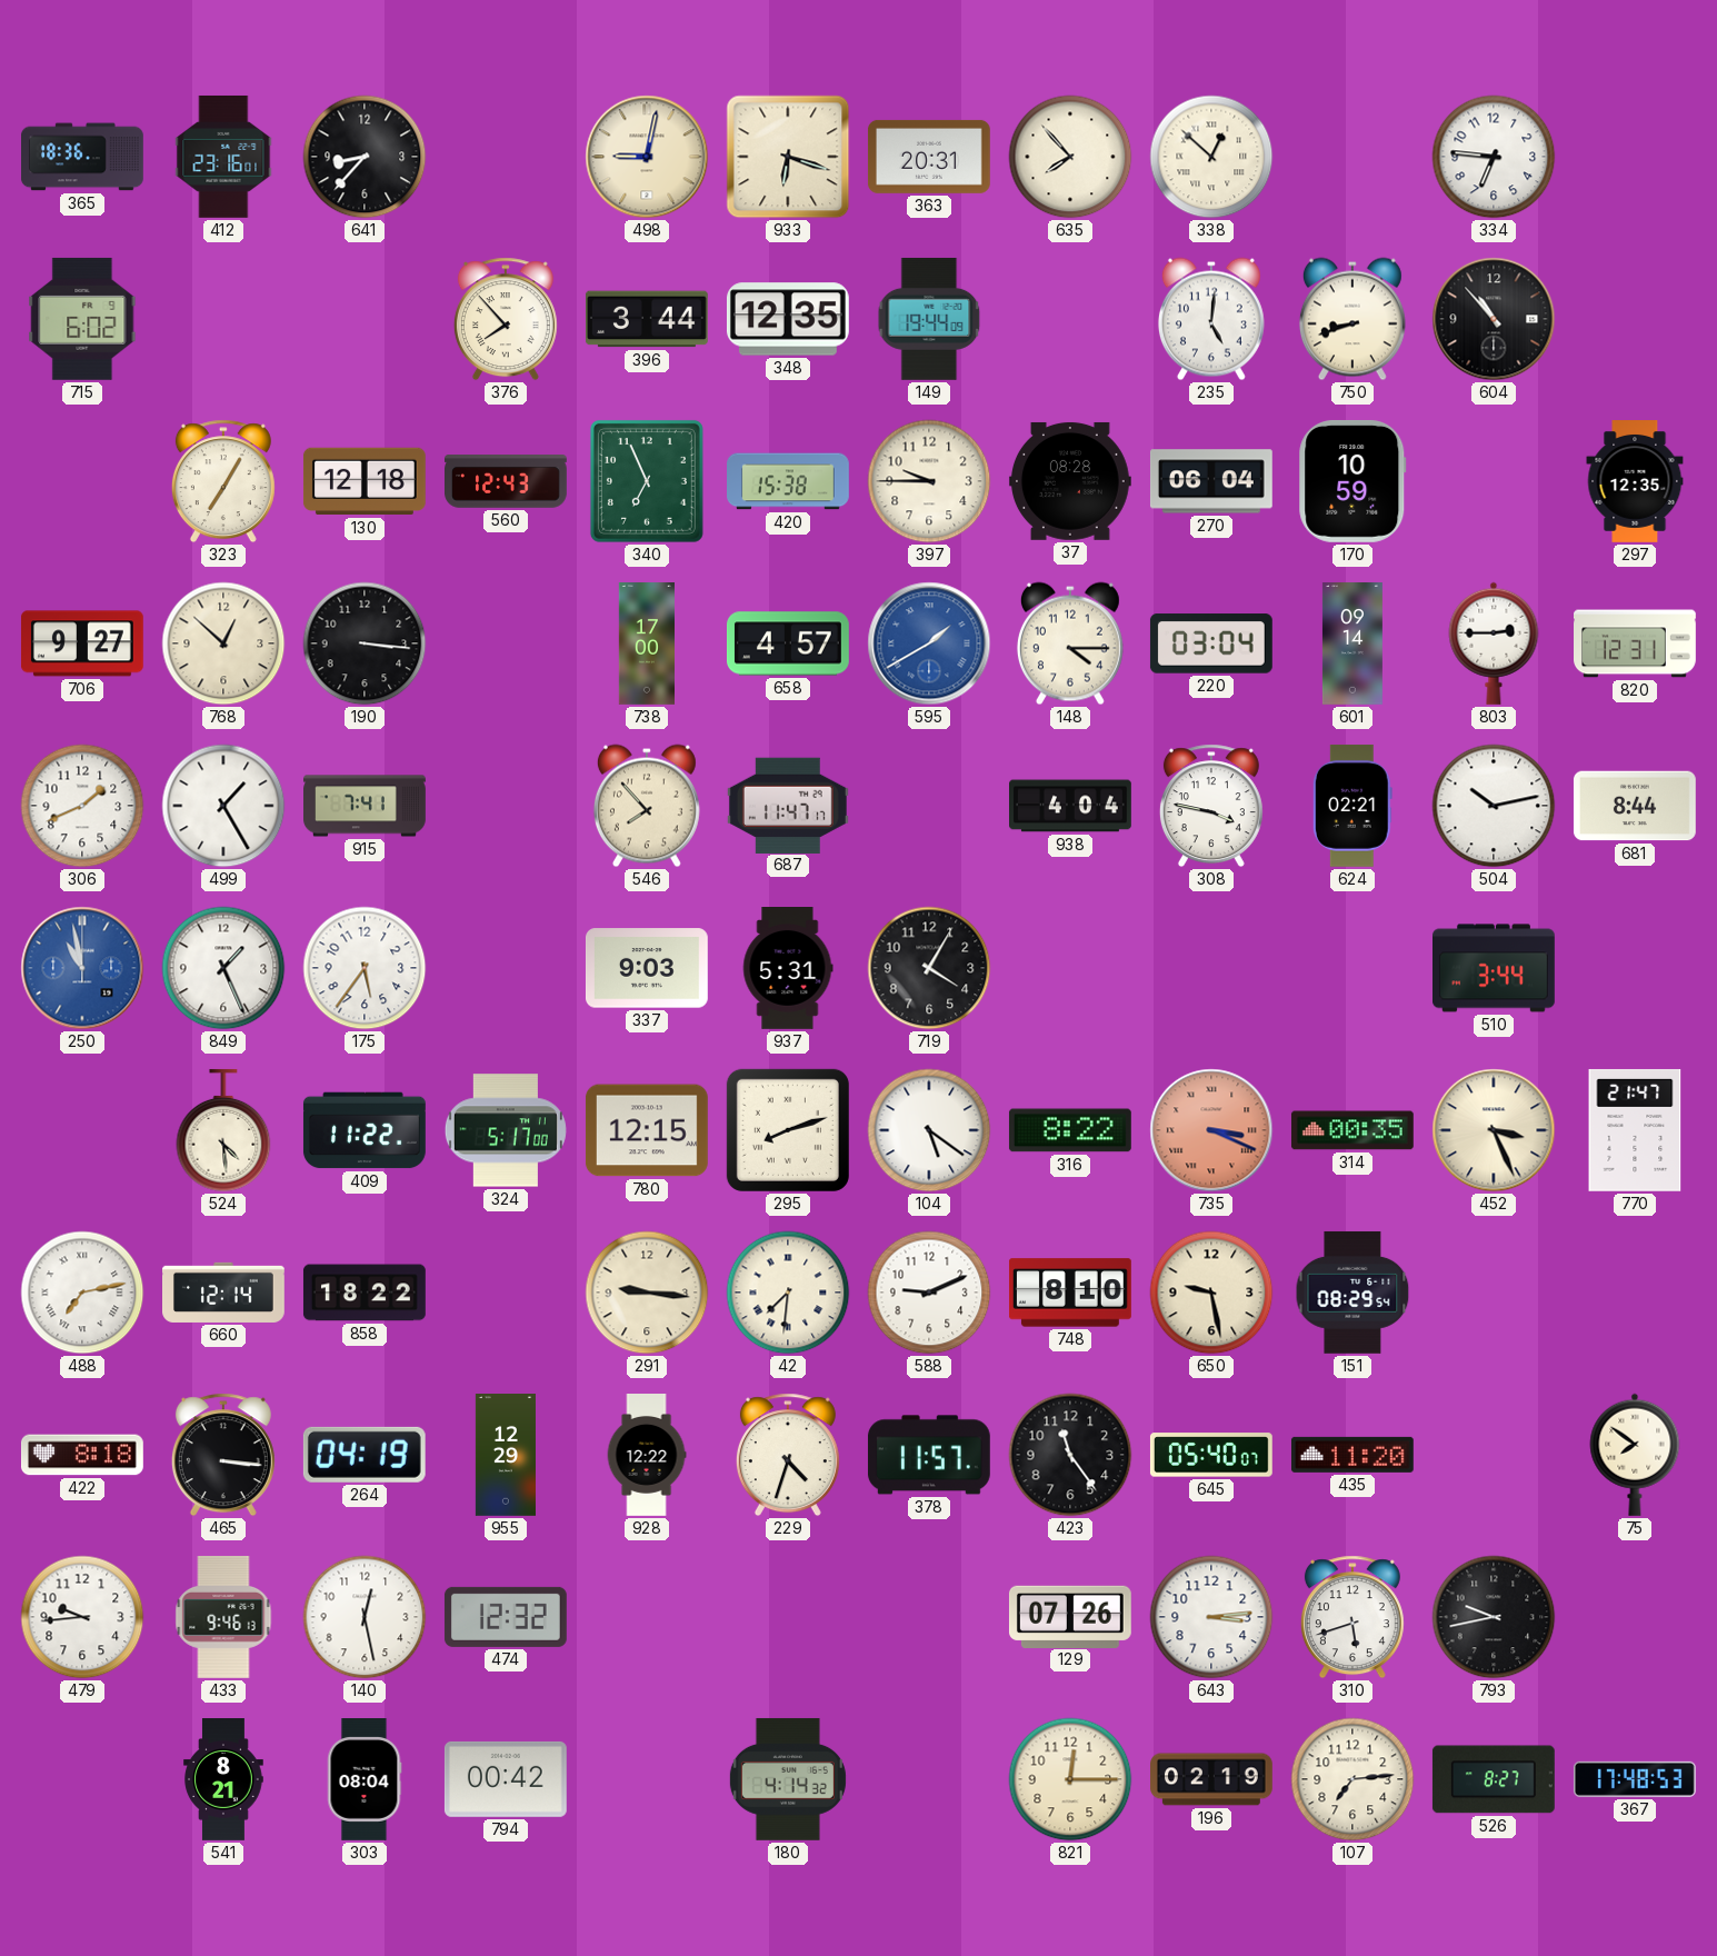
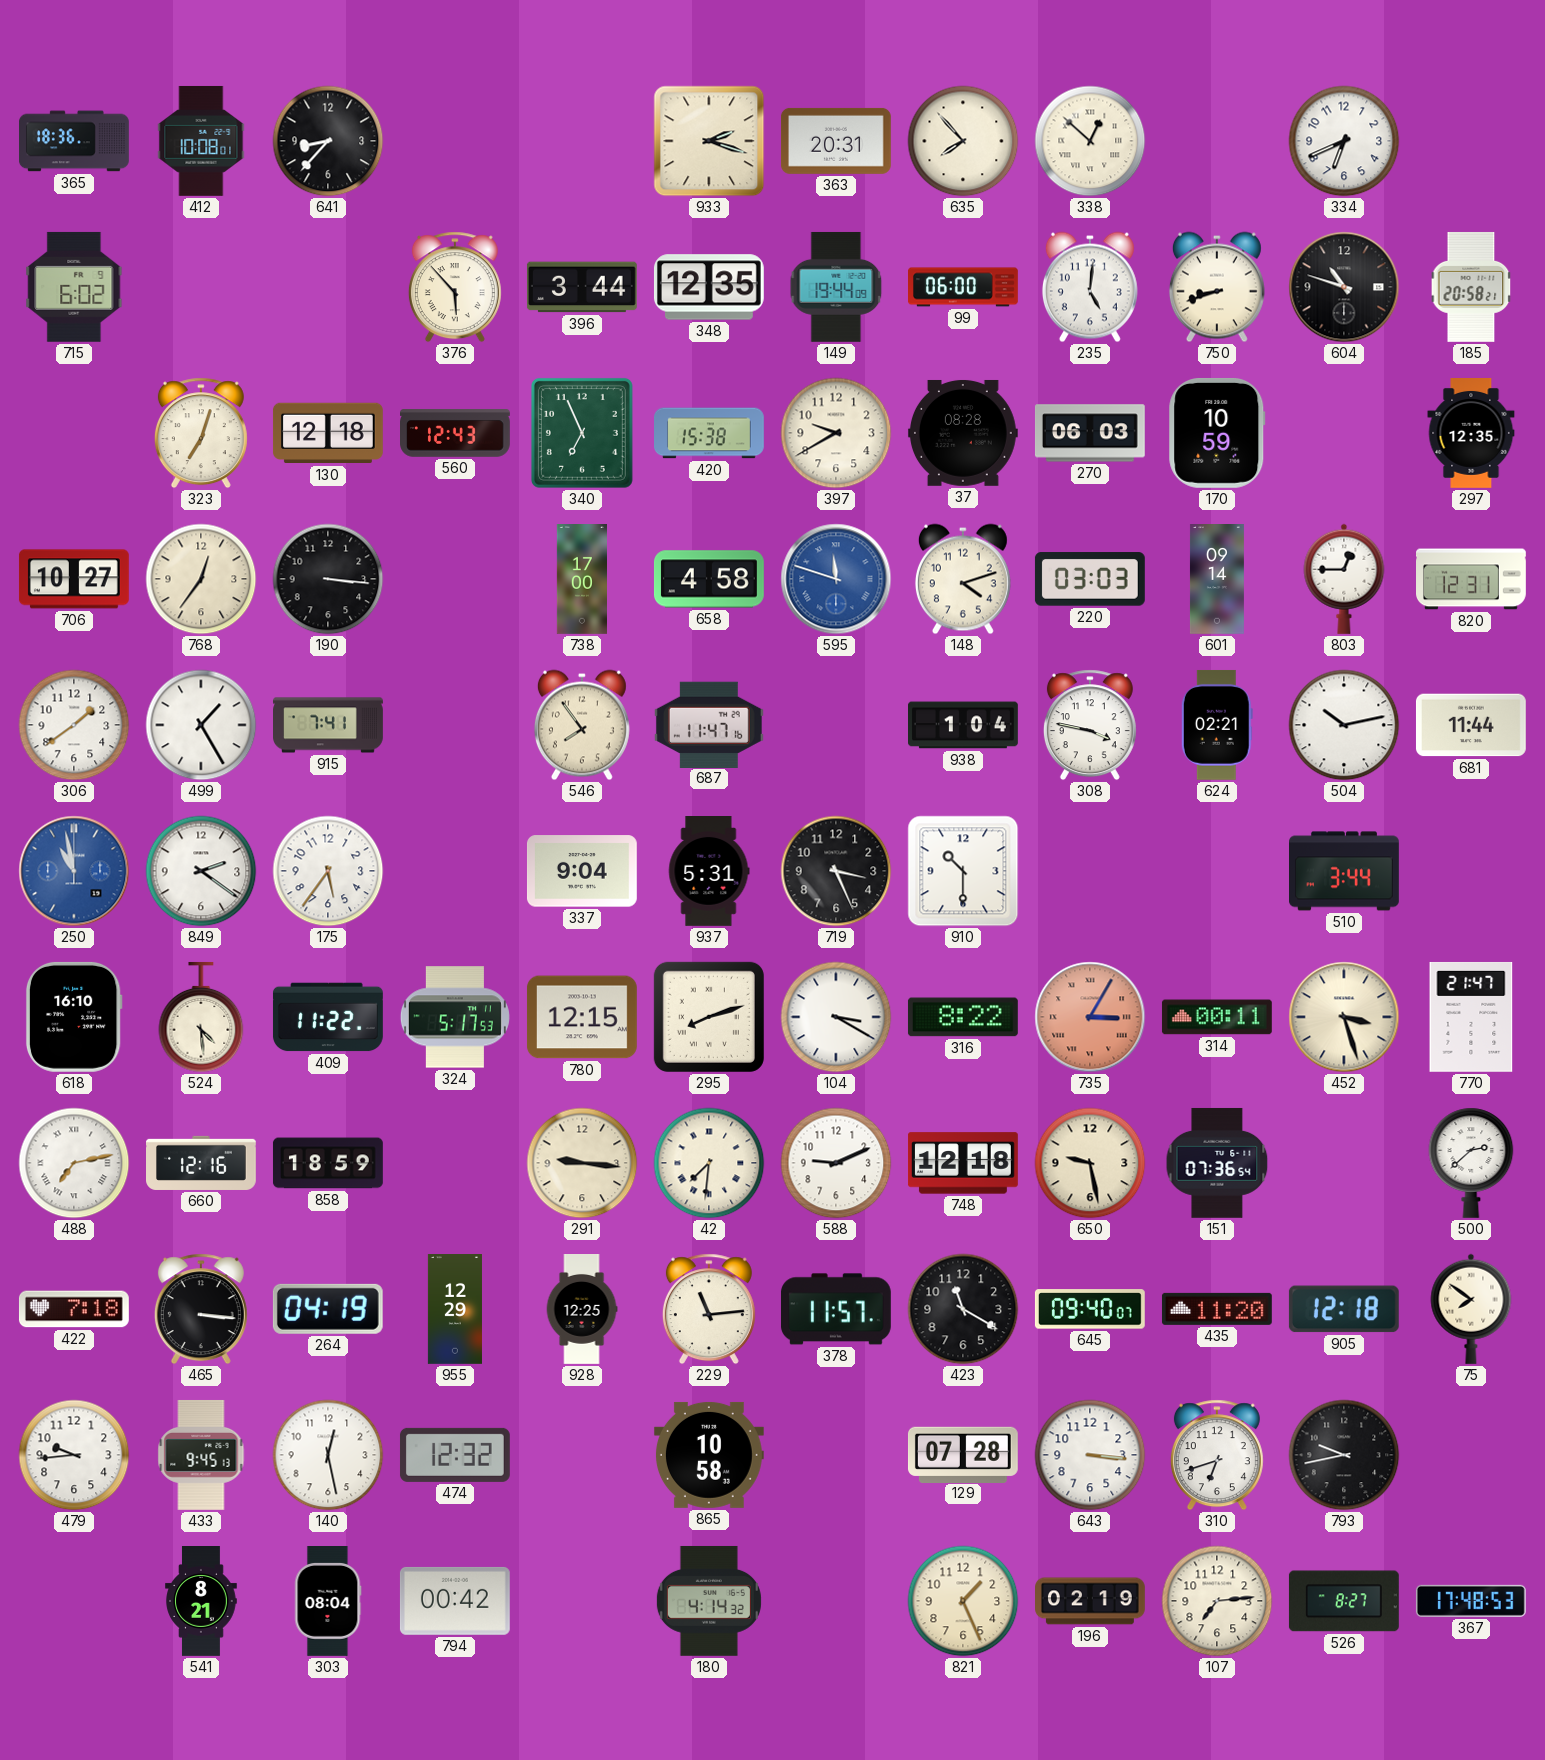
412: 23:16 -> 10:08
498: 9:02 -> none
933: 6:18 -> 2:18
334: 6:46 -> 6:41
376: 7:53 -> 5:53
99: none -> 06:00
604: 10:53 -> 10:48
185: none -> 20:58
323: 7:05 -> 7:03
397: 9:45 -> 9:40
270: 06:04 -> 06:03
706: 9:27 -> 10:27
768: 12:52 -> 12:36
658: 4:57 -> 4:58
595: 1:40 -> 11:48
148: 4:15 -> 4:12
220: 03:04 -> 03:03
803: 2:45 -> 12:45
306: 1:41 -> 1:39
546: 7:53 -> 7:54
687: 11:47:17 -> 11:47:16
938: 4:04 -> 1:04
681: 8:44 -> 11:44
849: 1:26 -> 2:21
337: 9:03 -> 9:04
719: 4:05 -> 3:26
910: none -> 10:30
618: none -> 16:10
324: 5:17:00 -> 5:17:53
104: 5:21 -> 3:20
735: 3:19 -> 3:05
314: 00:35 -> 00:11
452: 3:26 -> 3:27
660: 12:14 -> 12:16
858: 18:22 -> 18:59
748: 8:10 -> 12:18
151: 08:29 -> 07:36
500: none -> 2:38
422: 8:18 -> 7:18
928: 12:22 -> 12:25
229: 4:33 -> 11:14
423: 11:24 -> 11:20
645: 05:40 -> 09:40
905: none -> 12:18
433: 9:46 -> 9:45
865: none -> 10:58
129: 07:26 -> 07:28
643: 3:14 -> 3:16
310: 5:42 -> 6:42
821: 12:15 -> 1:26
